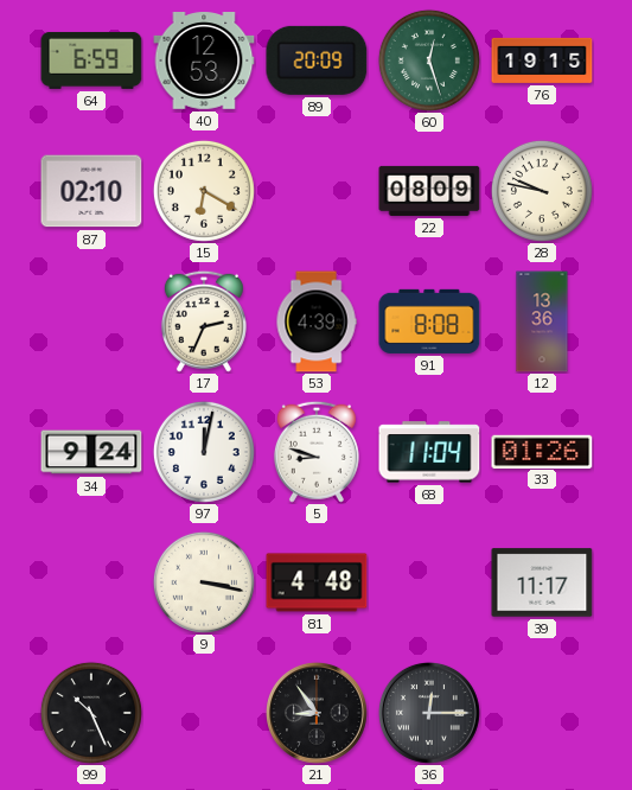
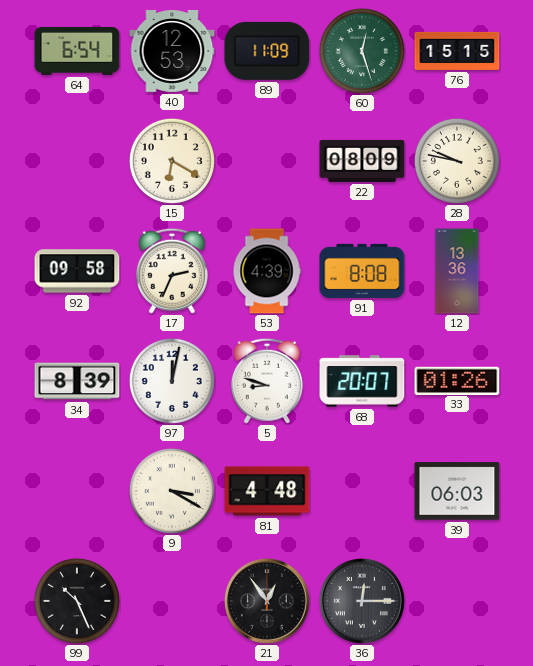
64: 6:59 -> 6:54
89: 20:09 -> 11:09
76: 19:15 -> 15:15
87: 02:10 -> none
92: none -> 09:58
34: 9:24 -> 8:39
68: 11:04 -> 20:07
9: 3:17 -> 3:20
39: 11:17 -> 06:03
21: 8:54 -> 12:54
